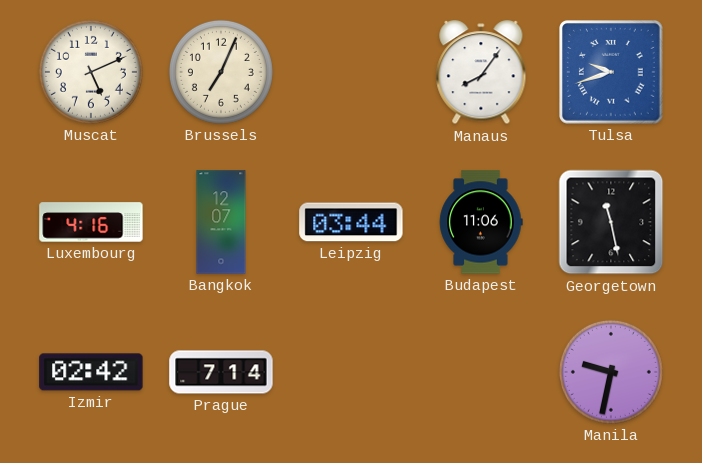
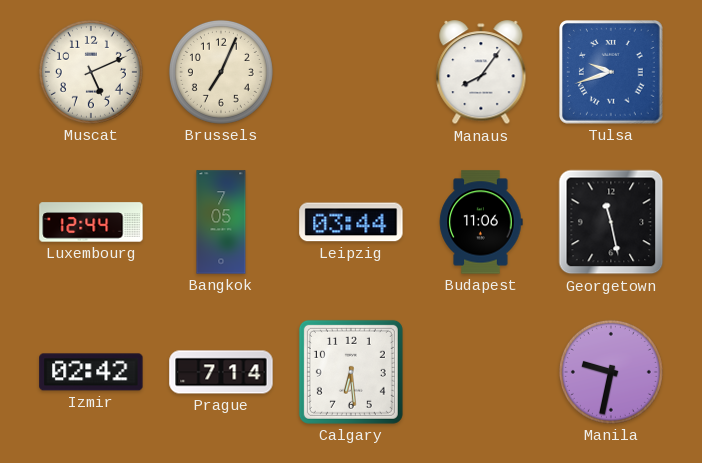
Luxembourg: 4:16 -> 12:44
Bangkok: 12:07 -> 7:05
Calgary: none -> 6:29
